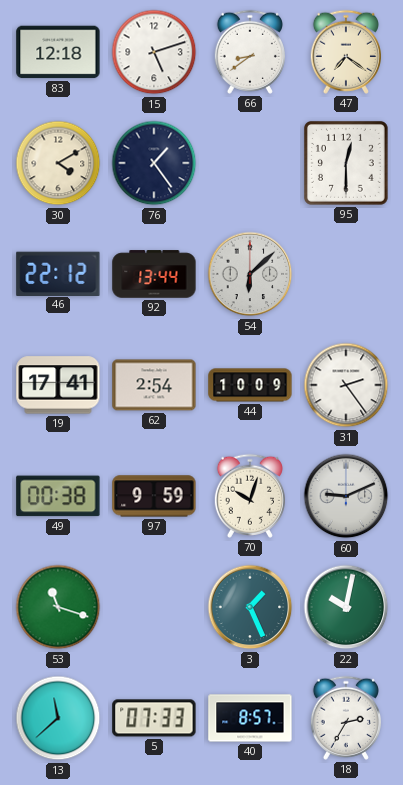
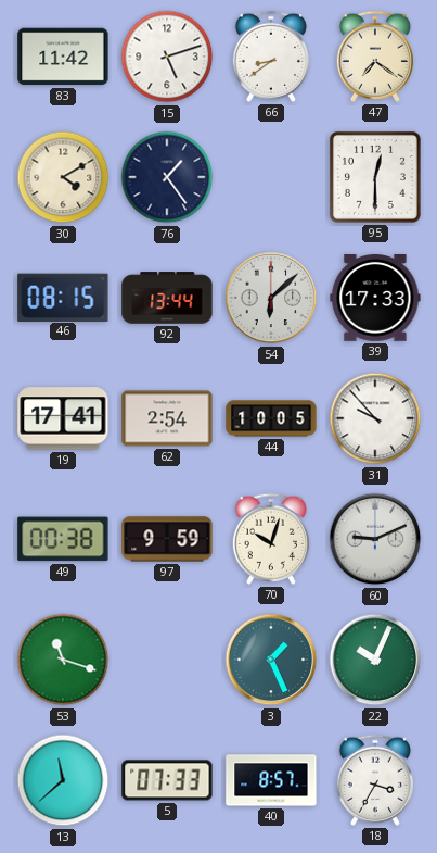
83: 12:18 -> 11:42
46: 22:12 -> 08:15
39: none -> 17:33
44: 10:09 -> 10:05
31: 2:24 -> 9:53
22: 10:02 -> 10:04
18: 2:35 -> 3:35
